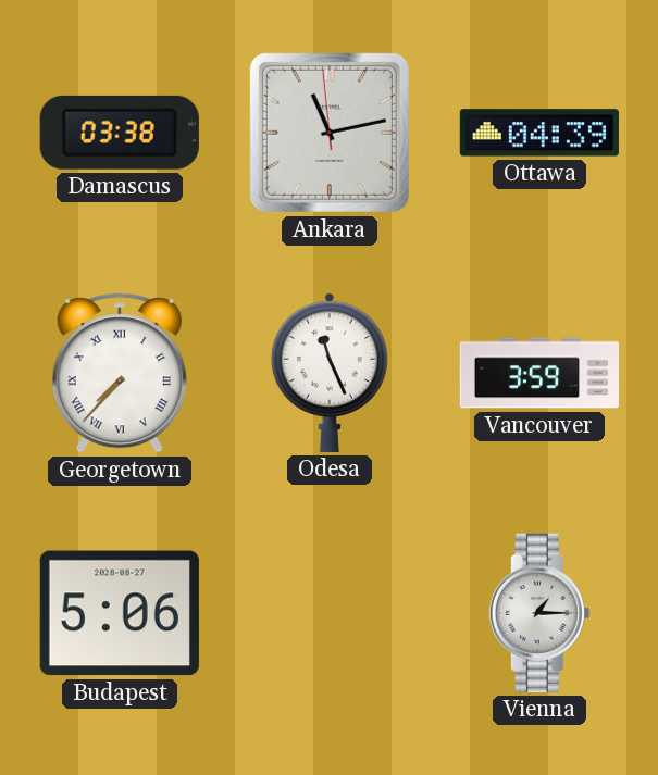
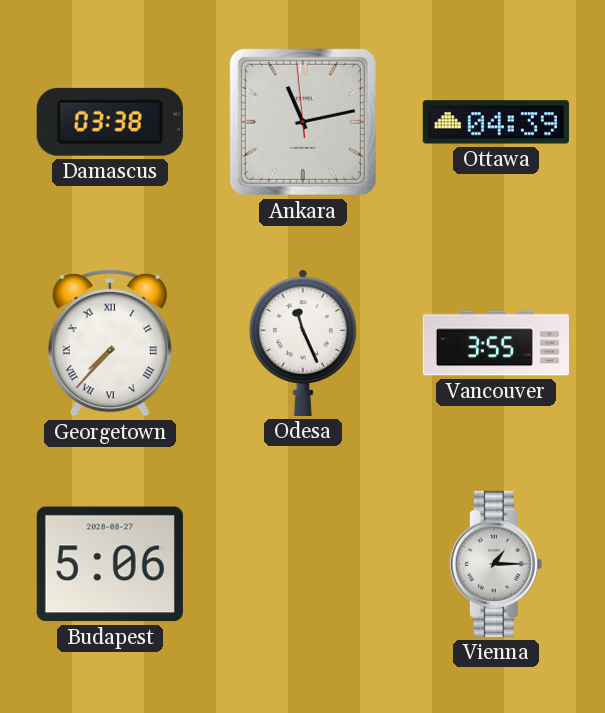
Vancouver: 3:59 -> 3:55
